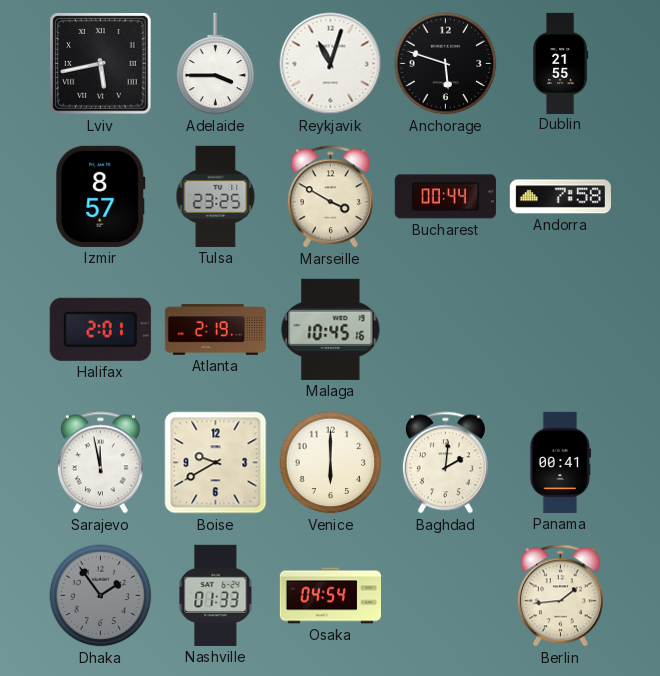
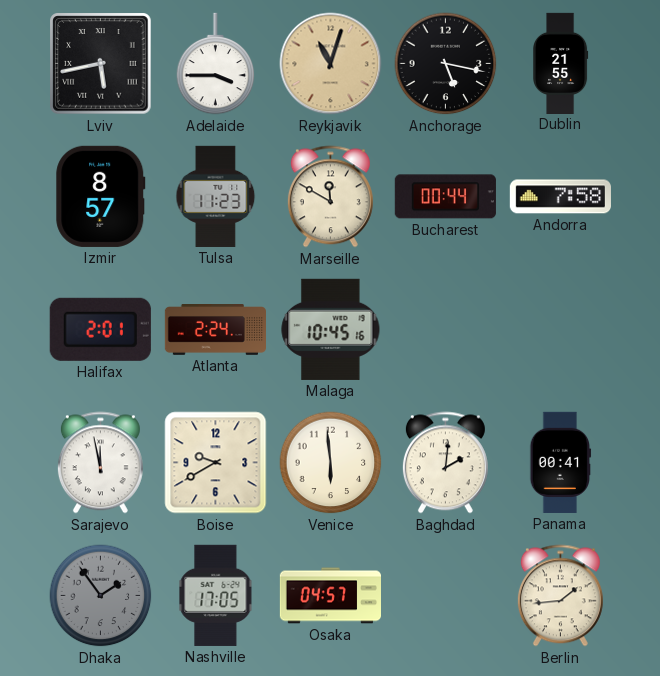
Reykjavik dial: white -> champagne
Anchorage: 5:48 -> 5:17
Tulsa: 23:25 -> 11:23
Marseille: 3:50 -> 11:50
Atlanta: 2:19 -> 2:24
Venice: 6:00 -> 5:59
Nashville: 01:33 -> 17:05
Osaka: 04:54 -> 04:57
